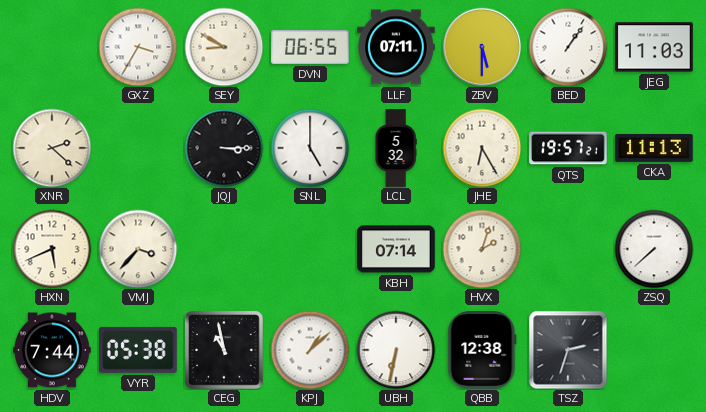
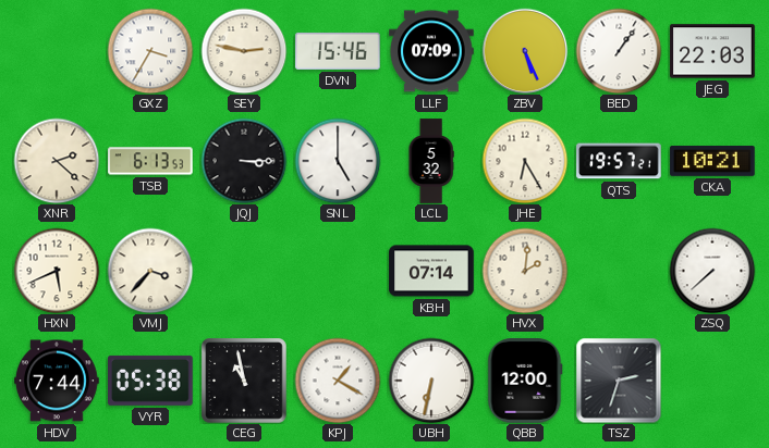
SEY: 8:50 -> 2:47
DVN: 06:55 -> 15:46
LLF: 07:11 -> 07:09
ZBV: 5:30 -> 5:26
JEG: 11:03 -> 22:03
TSB: none -> 6:13
CKA: 11:13 -> 10:21
HVX: 2:03 -> 2:01
KPJ: 1:08 -> 1:20
QBB: 12:38 -> 12:00
